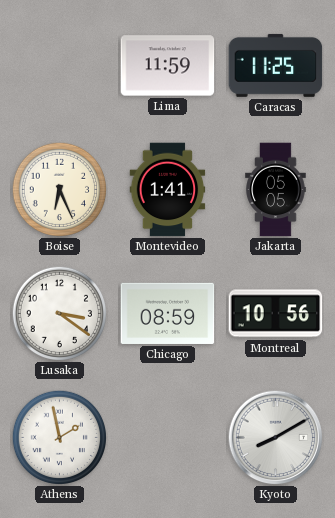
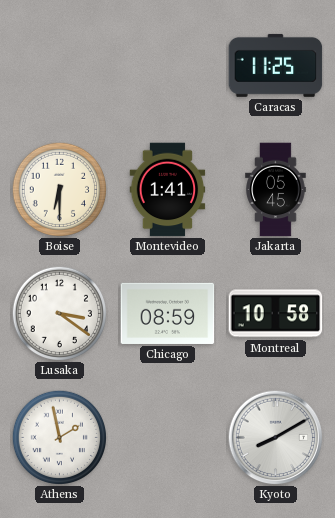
Lima: 11:59 -> none
Boise: 6:26 -> 6:30
Jakarta: 05:05 -> 05:45
Montreal: 10:56 -> 10:58
